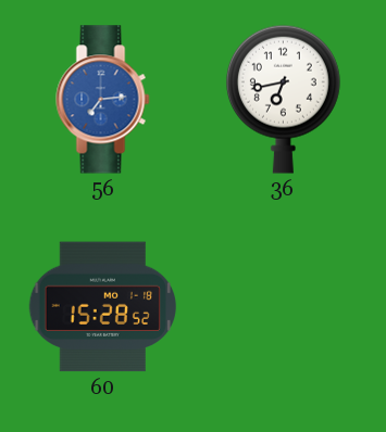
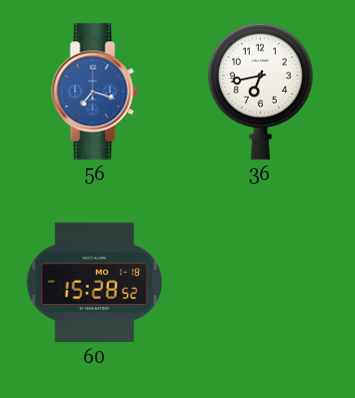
56: 7:14 -> 7:18
